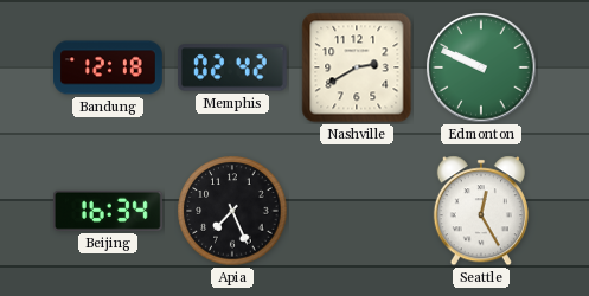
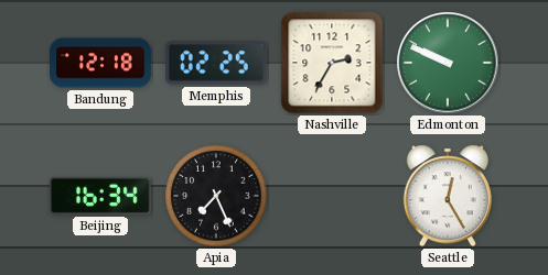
Memphis: 02:42 -> 02:25
Nashville: 2:40 -> 2:35
